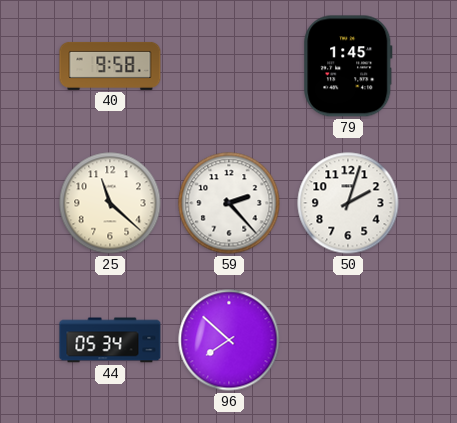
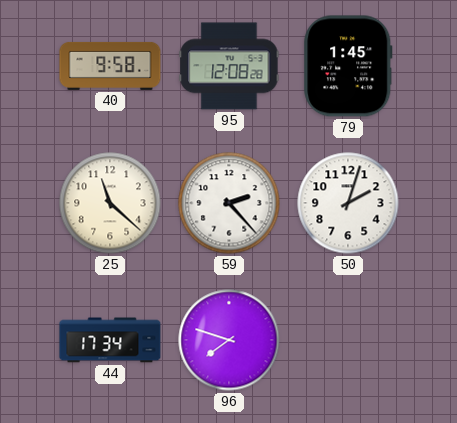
95: none -> 12:08
44: 05:34 -> 17:34
96: 7:52 -> 7:48
